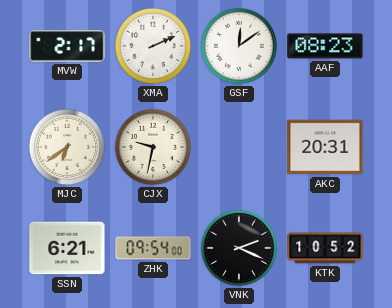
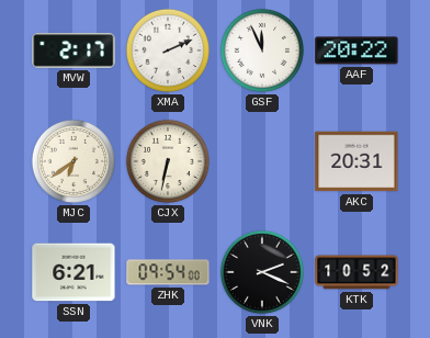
GSF: 12:09 -> 11:56
AAF: 08:23 -> 20:22
CJX: 9:32 -> 6:32
